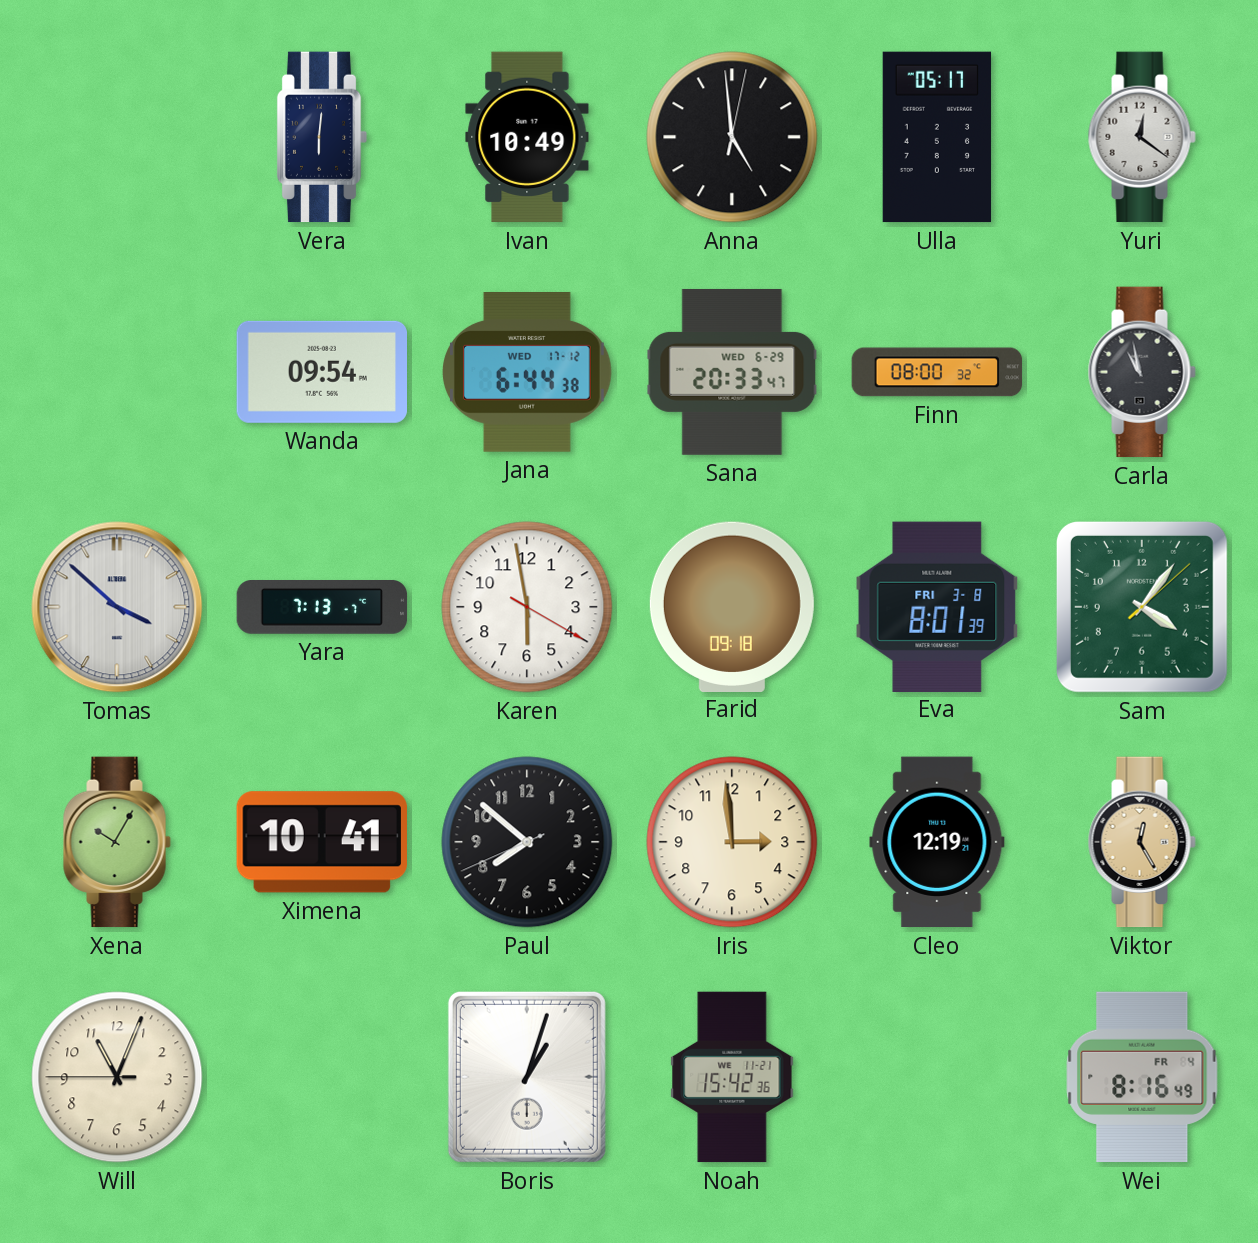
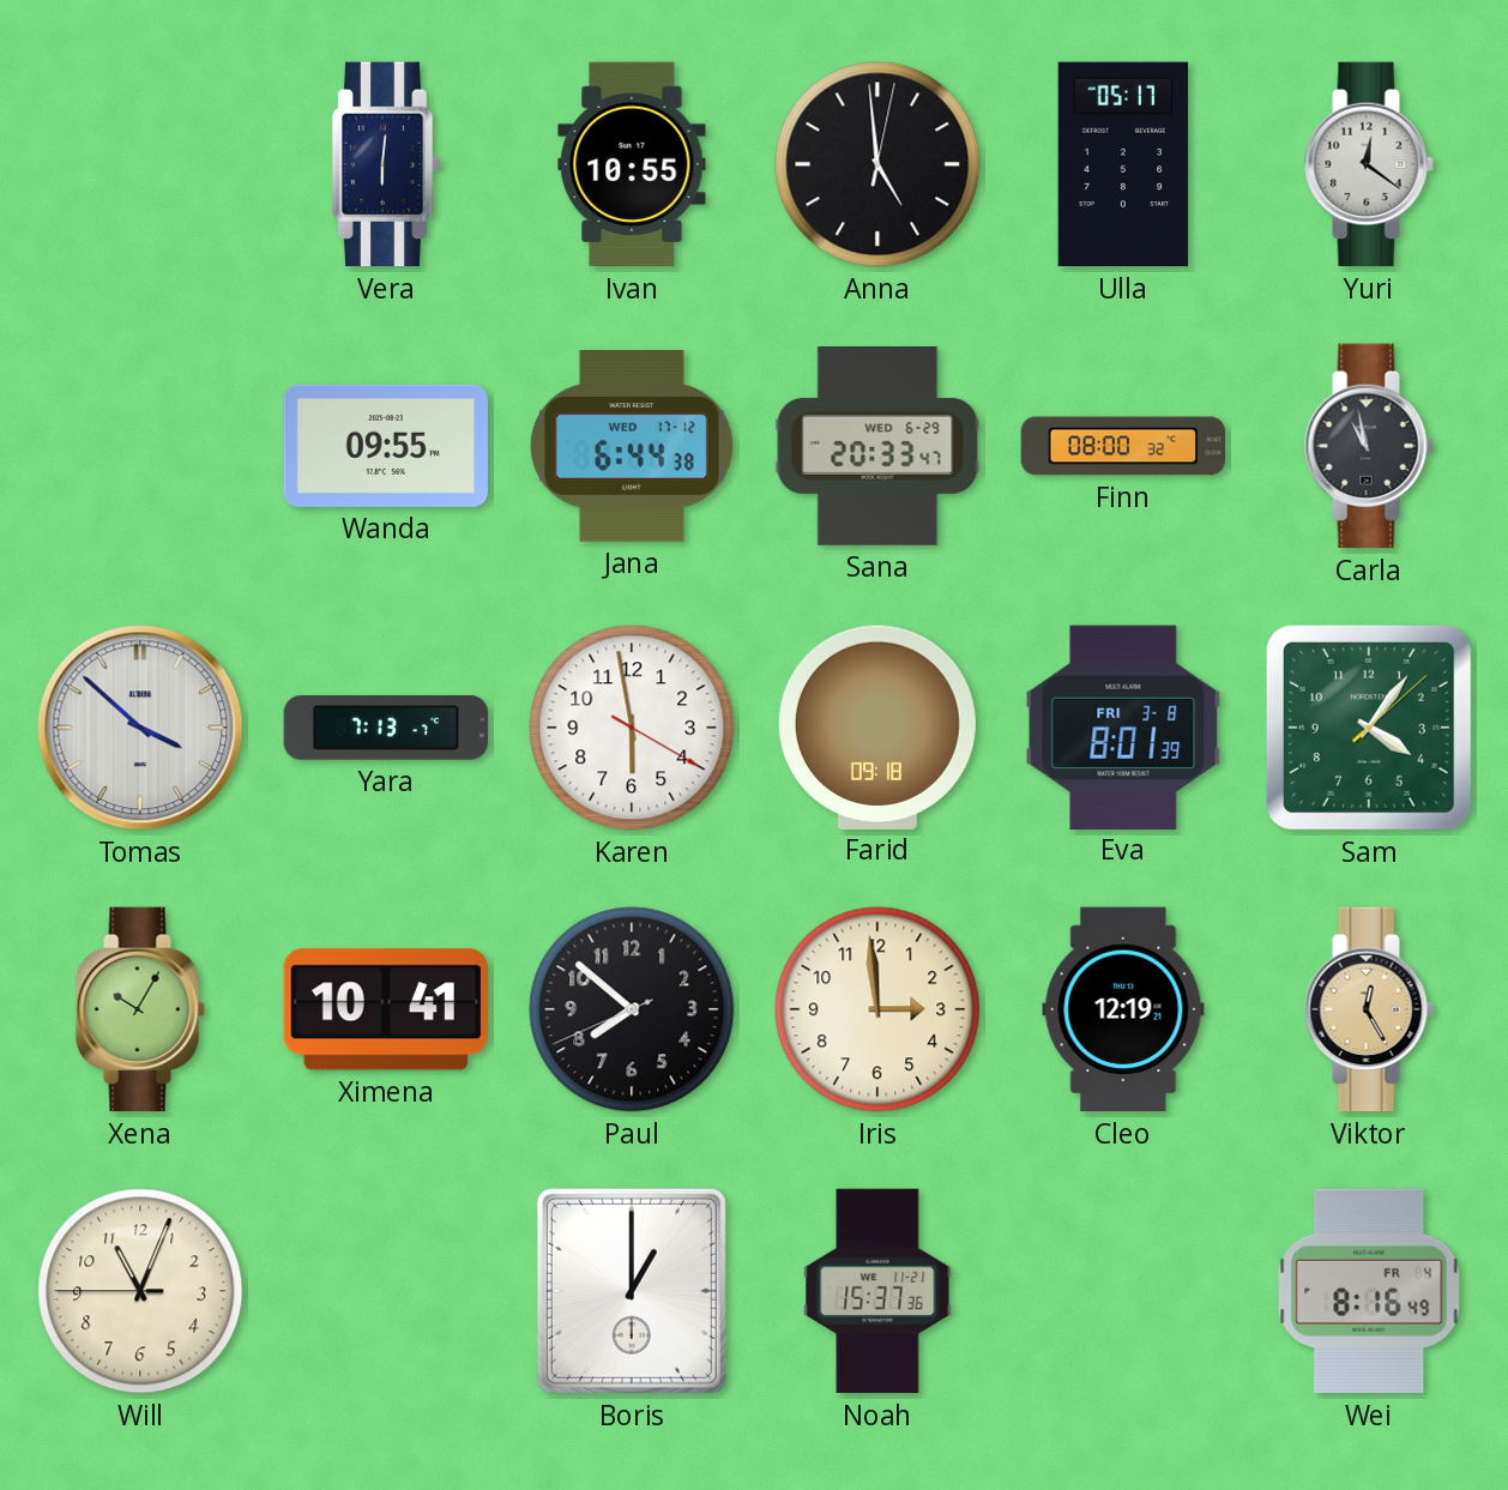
Ivan: 10:49 -> 10:55
Wanda: 09:54 -> 09:55
Boris: 1:03 -> 1:00
Noah: 15:42 -> 15:37
